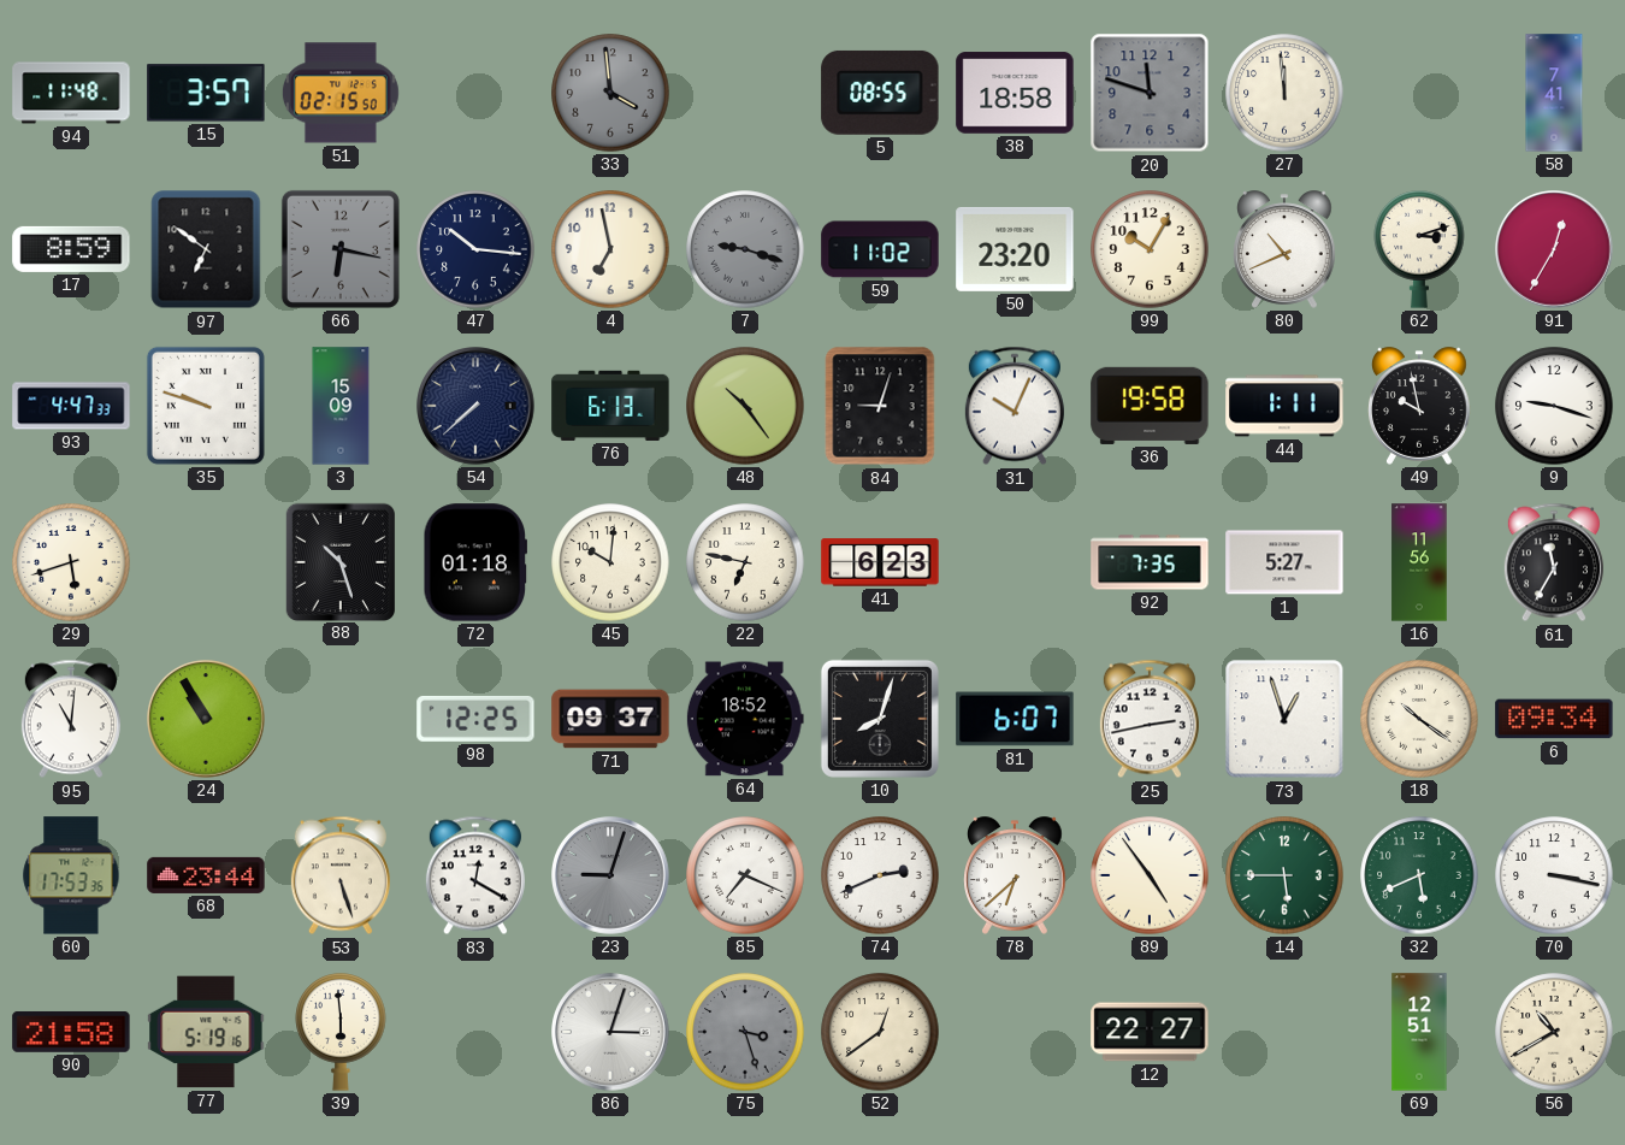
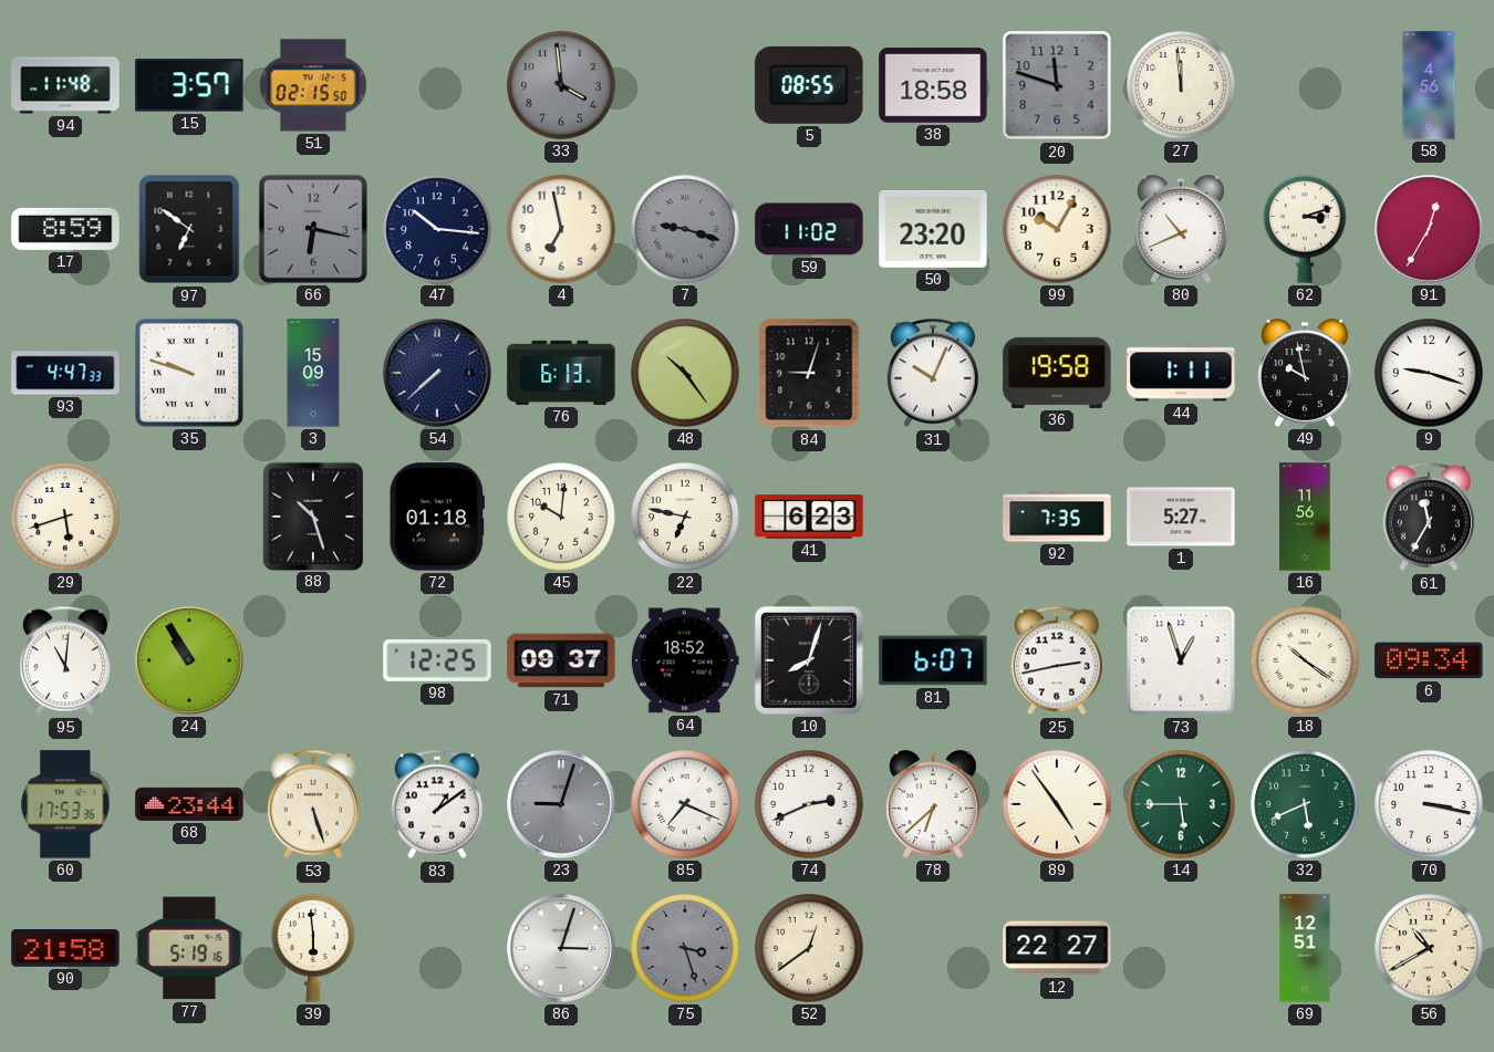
58: 7:41 -> 4:56
83: 12:20 -> 1:09
